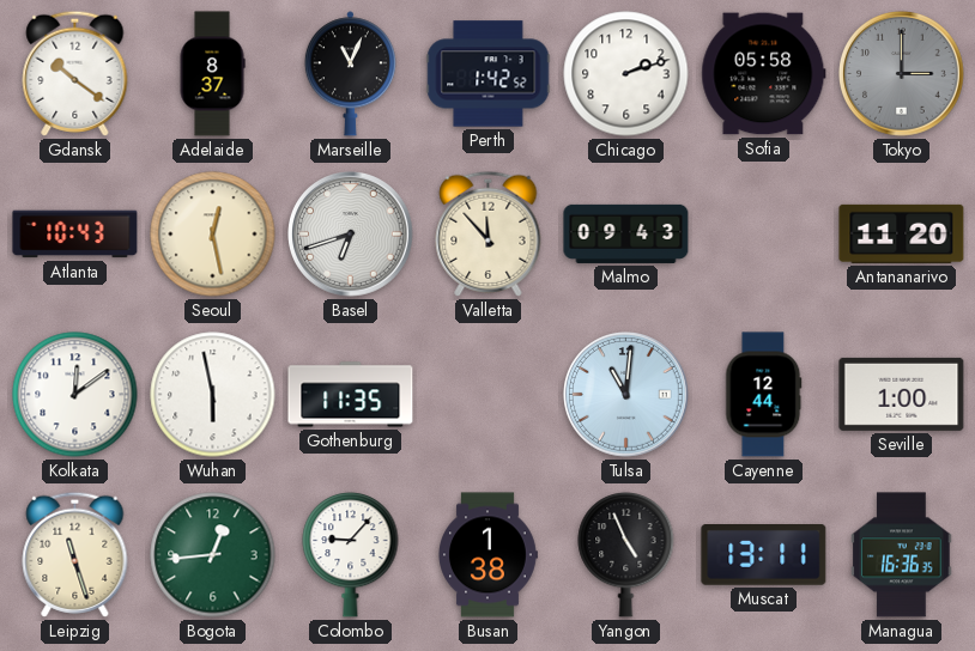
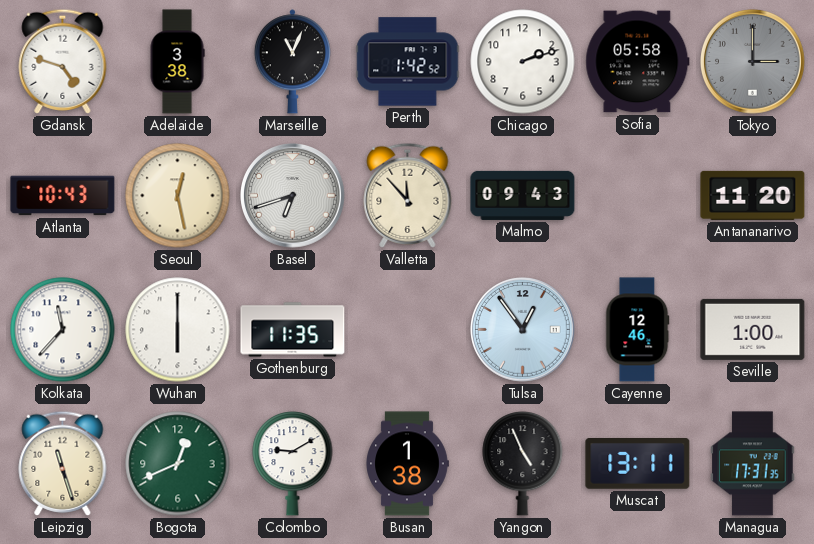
Gdansk: 10:21 -> 4:48
Adelaide: 8:37 -> 3:38
Kolkata: 12:09 -> 11:37
Wuhan: 5:58 -> 6:00
Tulsa: 11:01 -> 12:54
Cayenne: 12:44 -> 12:46
Bogota: 12:44 -> 12:41
Colombo: 9:07 -> 9:10
Managua: 16:36 -> 17:31
